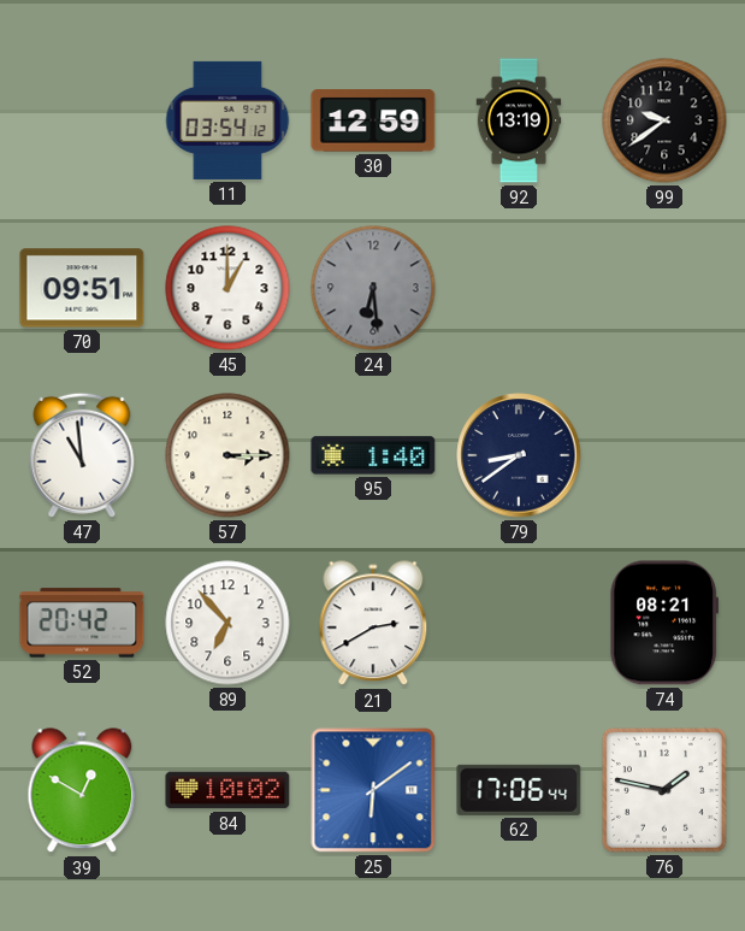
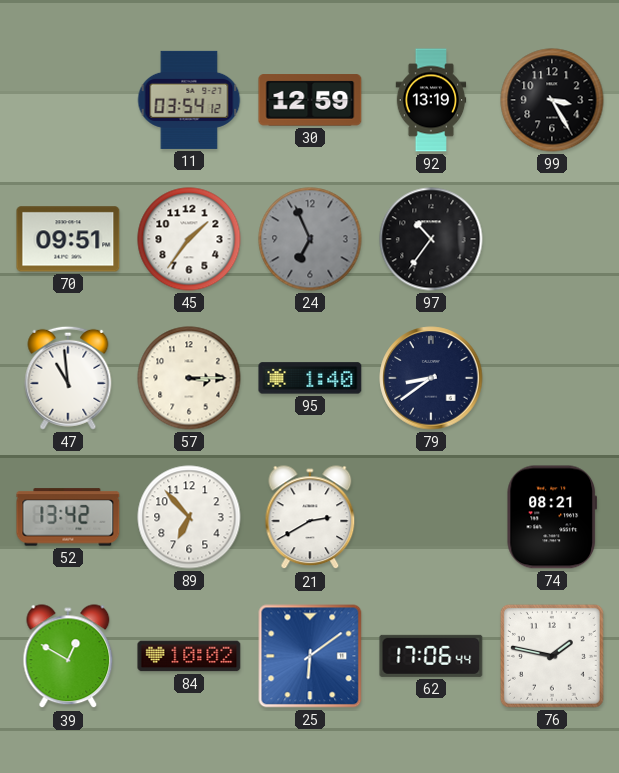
99: 9:39 -> 3:25
45: 1:00 -> 1:36
24: 6:29 -> 6:56
97: none -> 10:36
52: 20:42 -> 13:42
